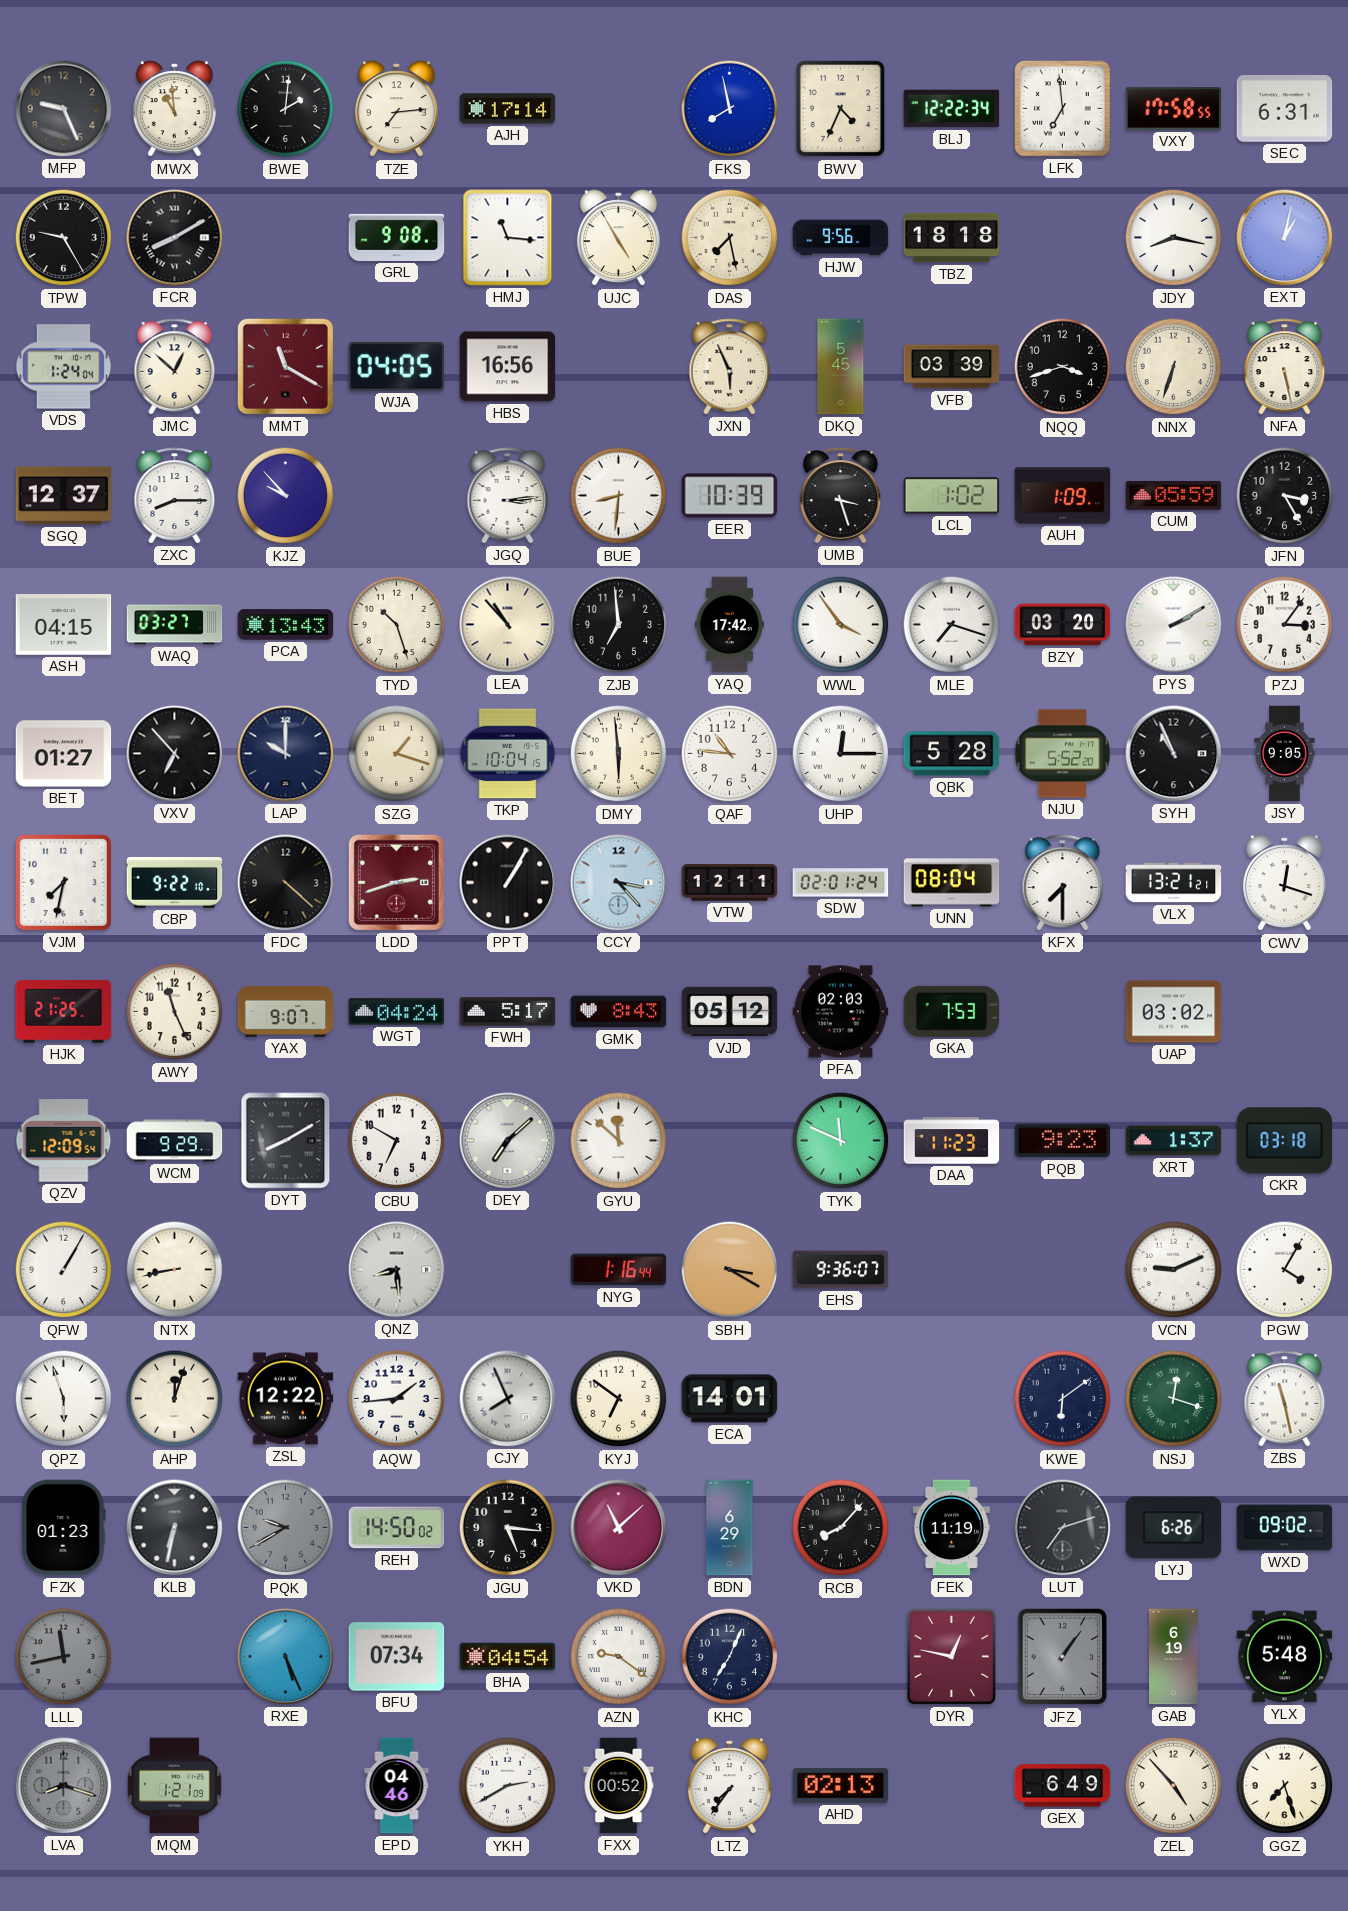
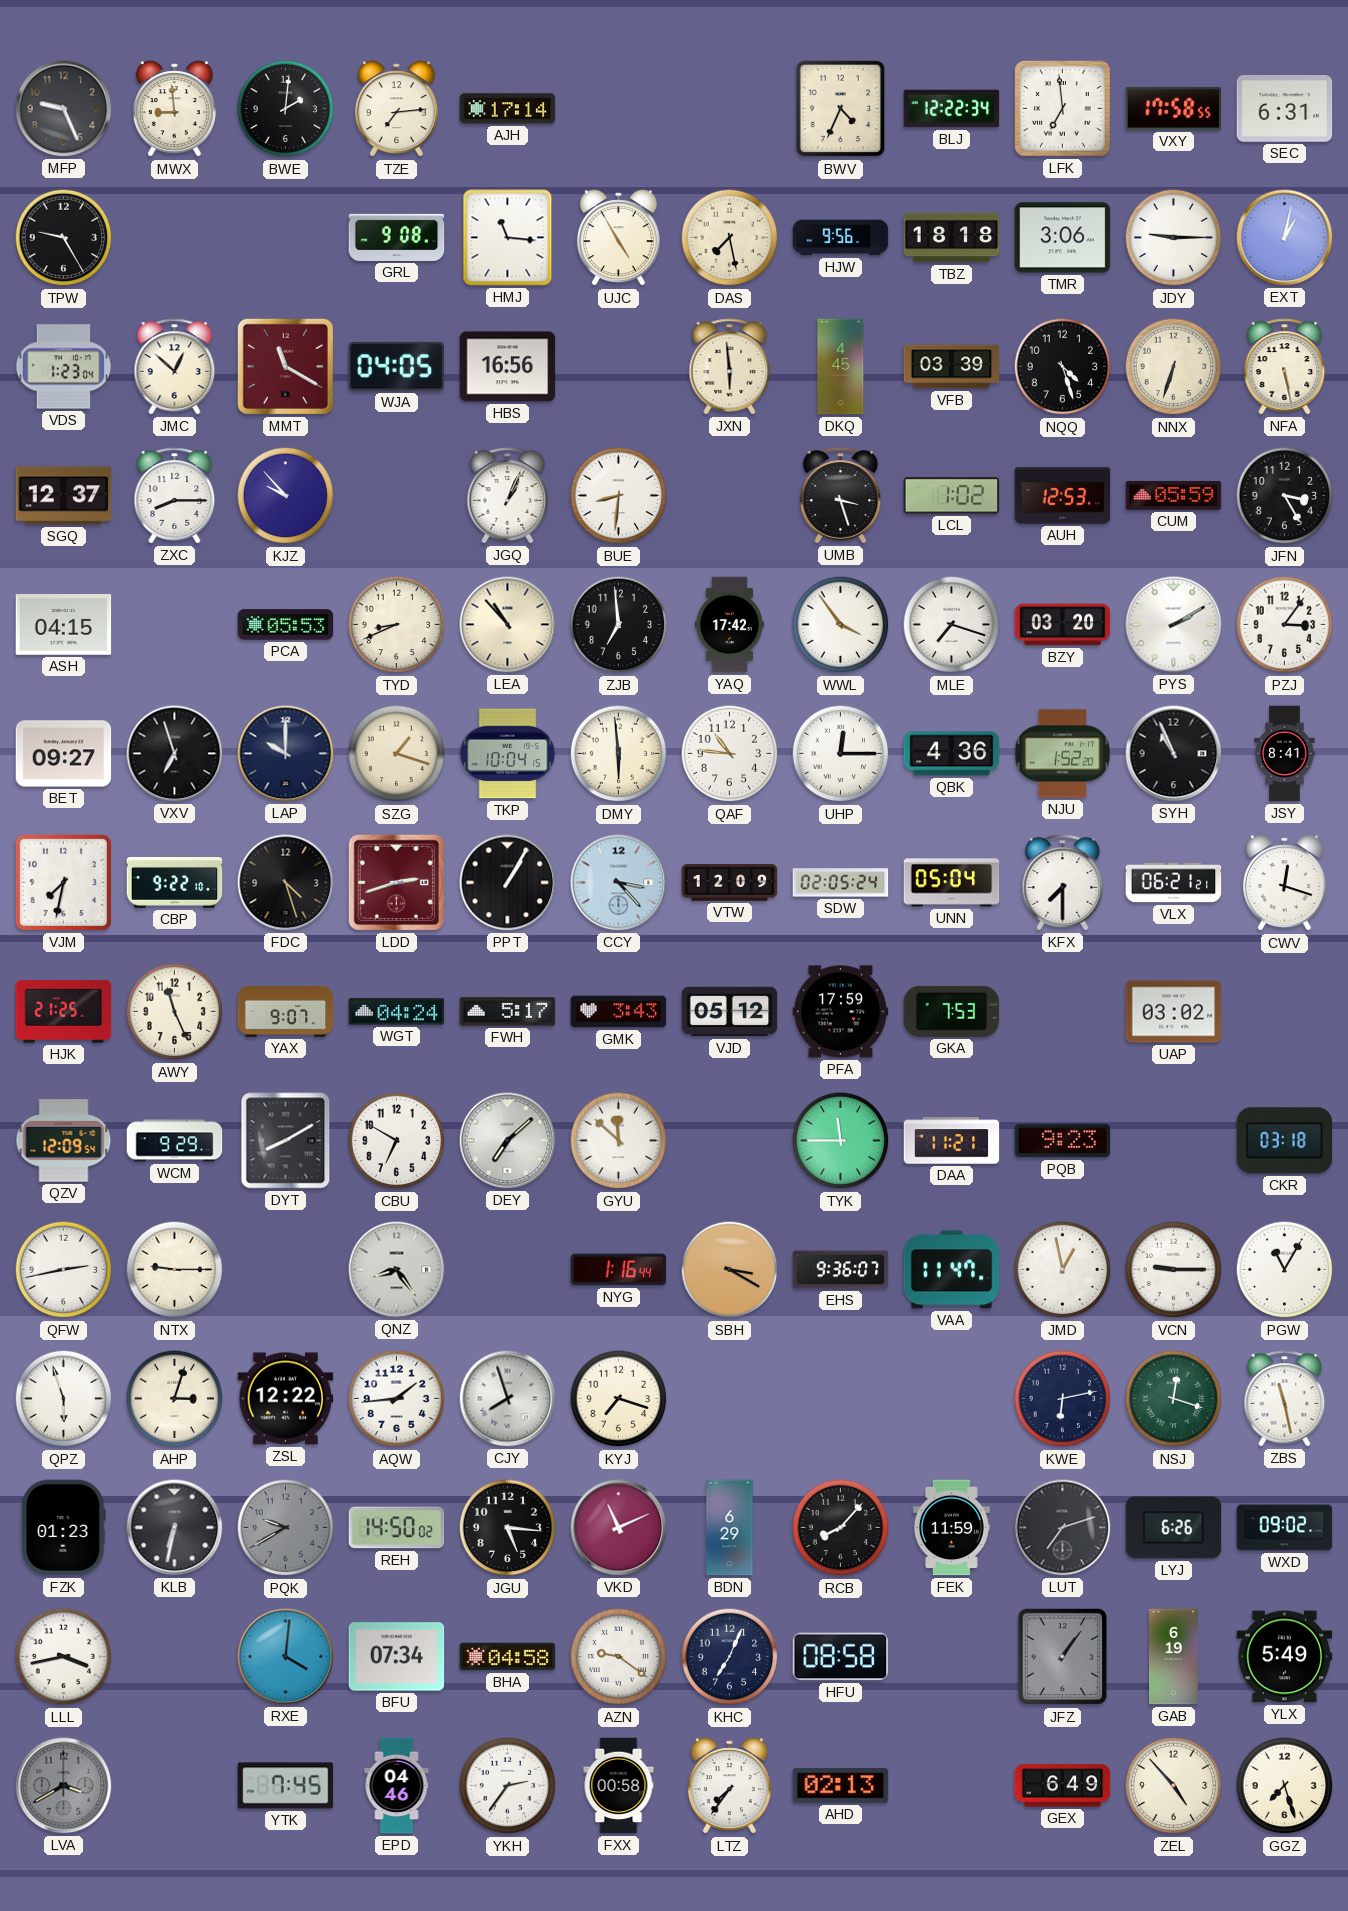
MWX: 10:59 -> 8:59
FKS: 7:58 -> none
FCR: 8:10 -> none
TMR: none -> 3:06
JDY: 8:17 -> 9:15
VDS: 1:24 -> 1:23
JXN: 5:56 -> 5:59
DKQ: 5:45 -> 4:45
NQQ: 3:42 -> 4:27
JGQ: 3:14 -> 1:04
EER: 10:39 -> none
AUH: 1:09 -> 12:53
WAQ: 03:27 -> none
PCA: 13:43 -> 05:53
TYD: 10:27 -> 8:41
BET: 01:27 -> 09:27
VXV: 6:53 -> 6:57
QBK: 5:28 -> 4:36
NJU: 5:52 -> 1:52
JSY: 9:05 -> 8:41
FDC: 4:22 -> 4:27
VTW: 12:11 -> 12:09
SDW: 02:01 -> 02:05
UNN: 08:04 -> 05:04
VLX: 13:21 -> 06:21
GMK: 8:43 -> 3:43
PFA: 02:03 -> 17:59
TYK: 11:49 -> 11:45
DAA: 11:23 -> 11:21
XRT: 1:37 -> none
QFW: 1:05 -> 2:43
NTX: 8:43 -> 9:15
QNZ: 8:29 -> 8:24
VAA: none -> 11:47
JMD: none -> 12:58
VCN: 9:11 -> 9:15
PGW: 4:05 -> 11:05
AHP: 12:03 -> 3:03
CJY: 7:56 -> 7:57
KYJ: 6:51 -> 7:18
ECA: 14:01 -> none
KWE: 6:09 -> 6:13
VKD: 11:08 -> 11:11
FEK: 11:19 -> 11:59
LLL: 11:43 -> 3:43
LLL dial: grey -> white
RXE: 5:26 -> 4:01
BHA: 04:54 -> 04:58
HFU: none -> 08:58
DYR: 12:47 -> none
YLX: 5:48 -> 5:49
LVA: 8:18 -> 3:40
MQM: 1:21 -> none
YTK: none -> 7:45
YKH: 2:40 -> 2:36
FXX: 00:52 -> 00:58
